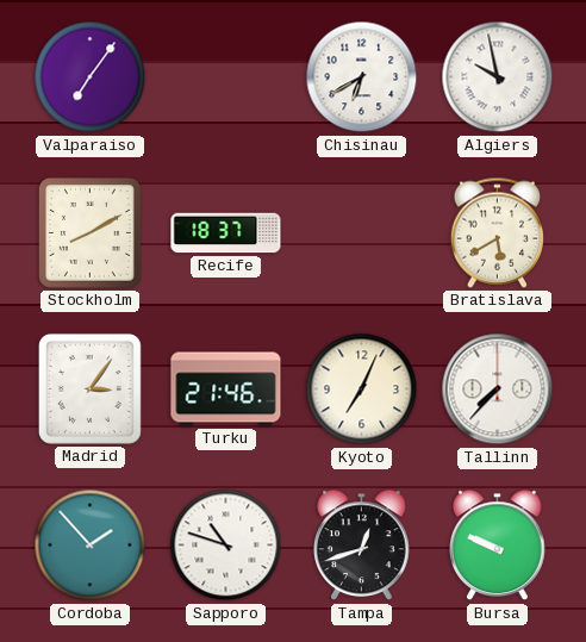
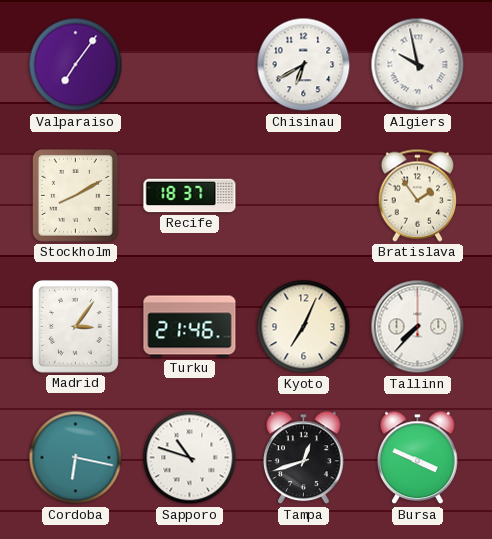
Bratislava: 5:40 -> 1:54
Cordoba: 1:53 -> 6:17
Bursa: 9:49 -> 3:49
